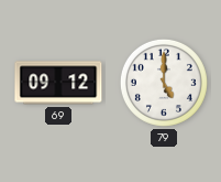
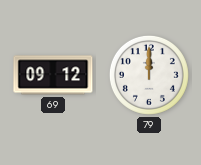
79: 5:00 -> 12:00
